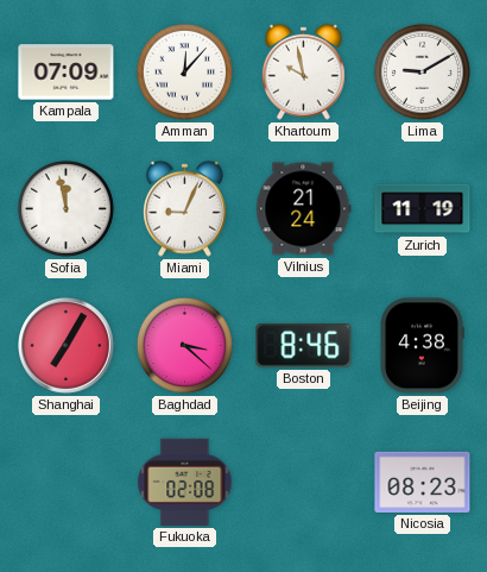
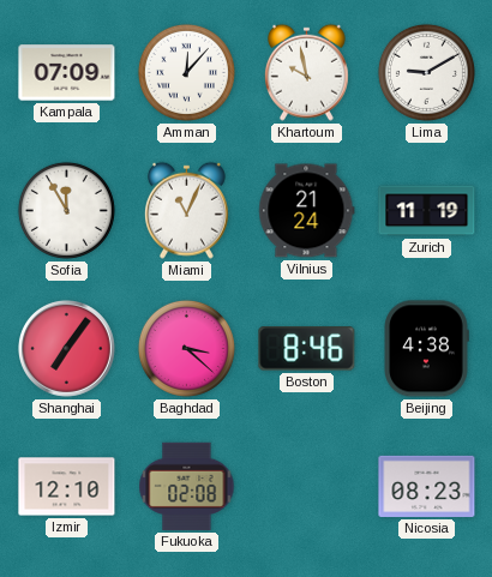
Sofia: 11:58 -> 11:55
Miami: 9:04 -> 11:04
Shanghai: 7:05 -> 7:06
Izmir: none -> 12:10
